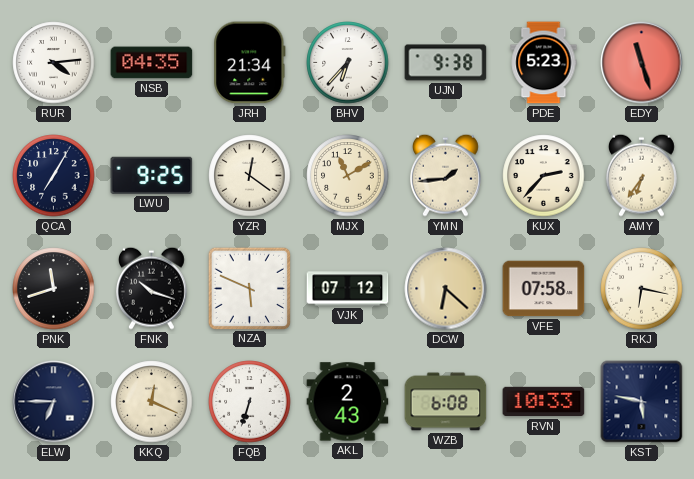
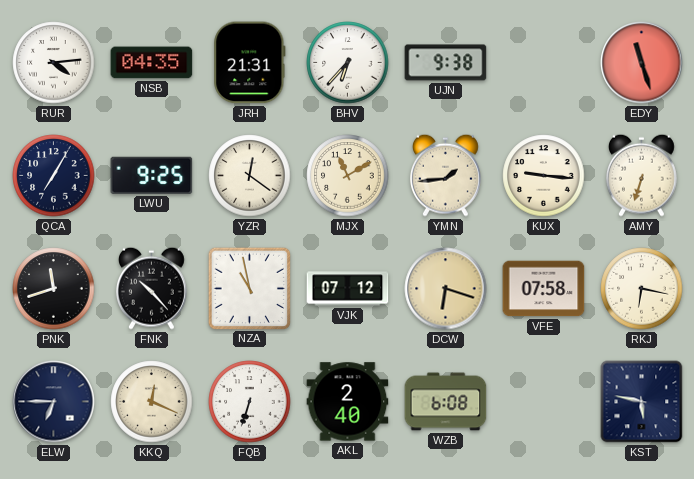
JRH: 21:34 -> 21:31
PDE: 5:23 -> none
KUX: 2:37 -> 9:16
AMY: 6:36 -> 6:33
FNK: 10:18 -> 10:23
NZA: 5:49 -> 10:58
DCW: 6:22 -> 6:18
AKL: 2:43 -> 2:40
RVN: 10:33 -> none
